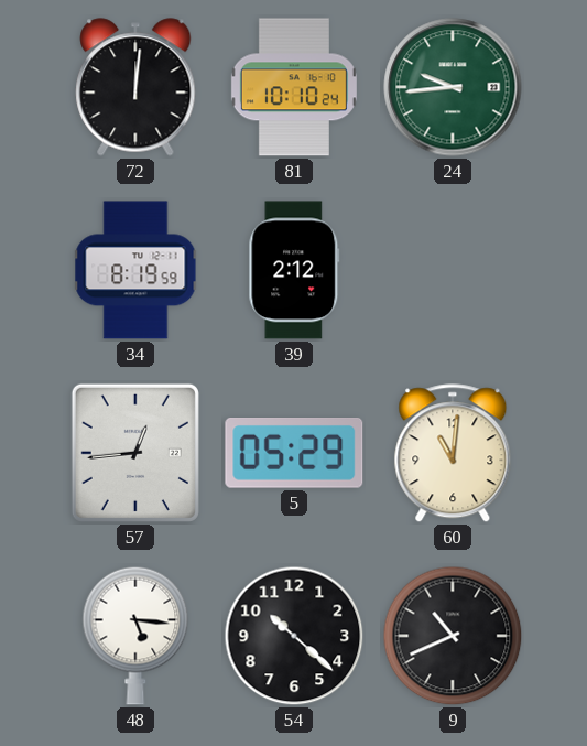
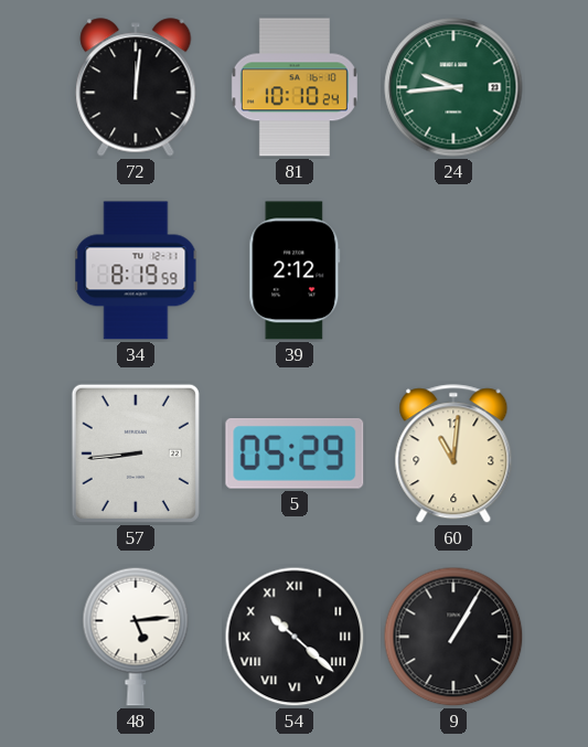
57: 12:44 -> 8:44
48: 5:16 -> 5:14
54 numerals: Arabic -> Roman
9: 10:41 -> 1:05
